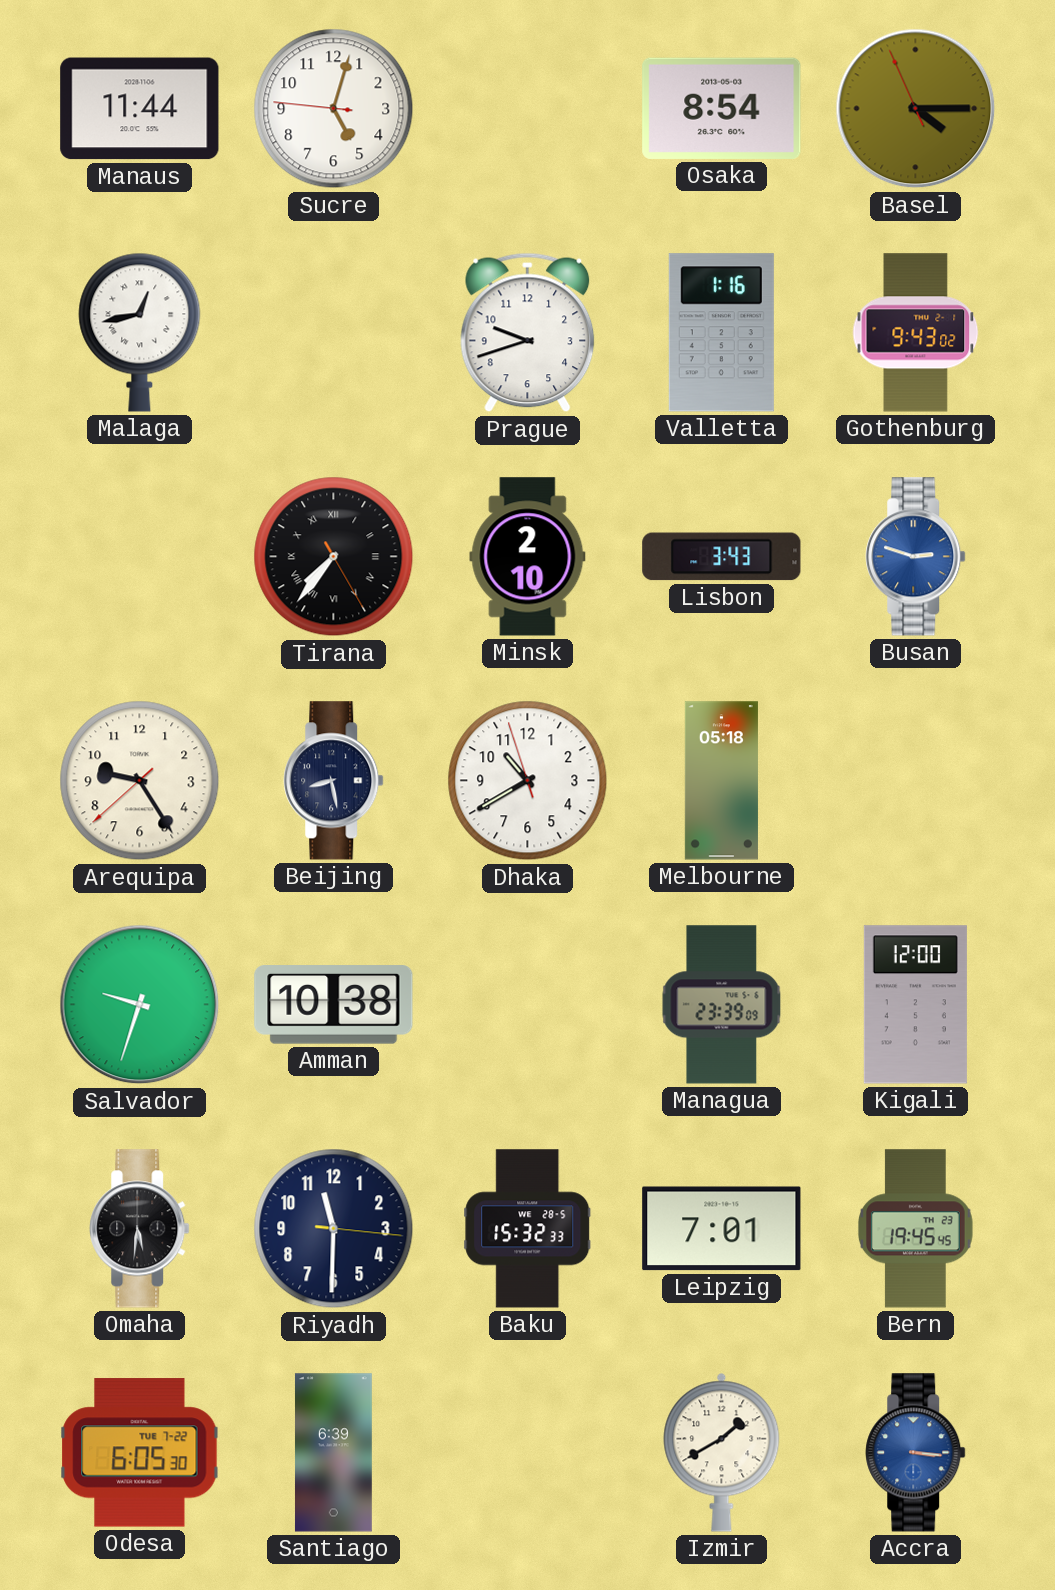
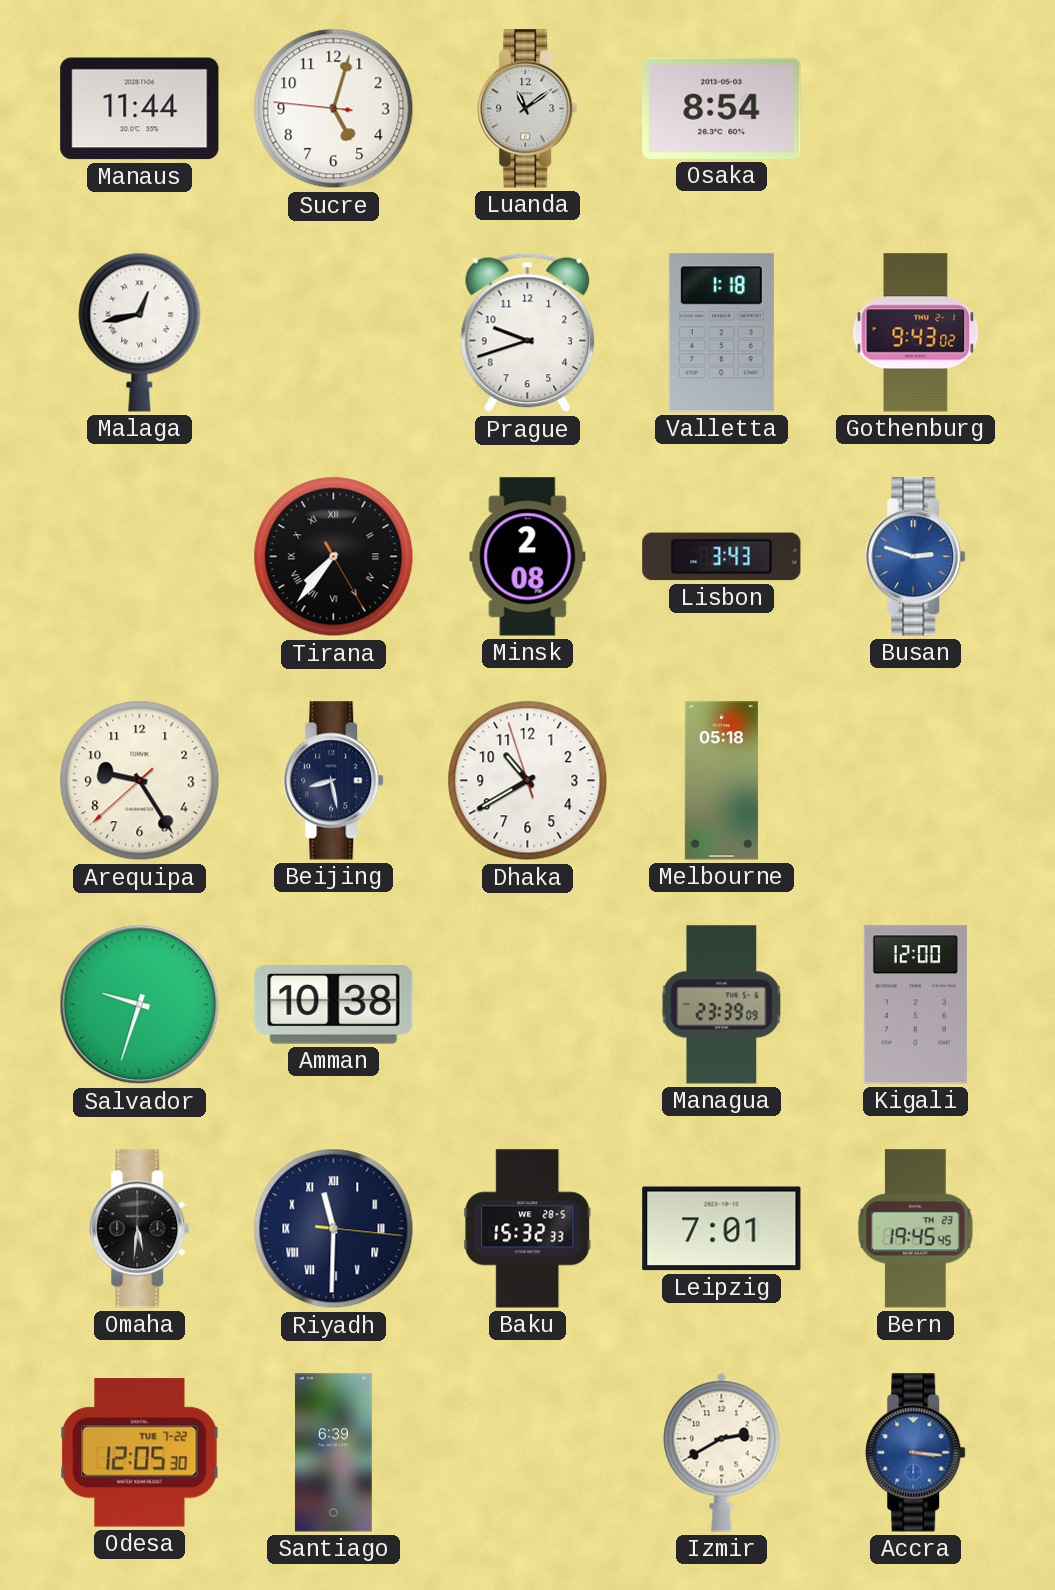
Luanda: none -> 11:09
Basel: 4:14 -> none
Valletta: 1:16 -> 1:18
Minsk: 2:10 -> 2:08
Riyadh numerals: Arabic -> Roman
Odesa: 6:05 -> 12:05
Izmir: 1:40 -> 2:40
